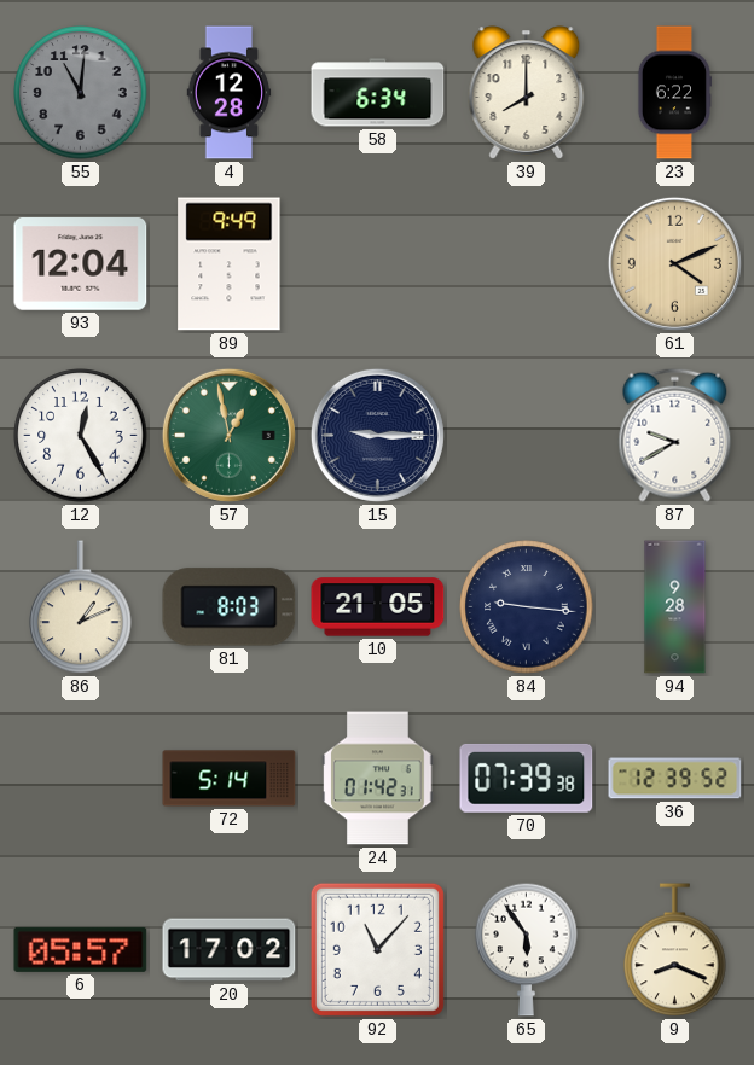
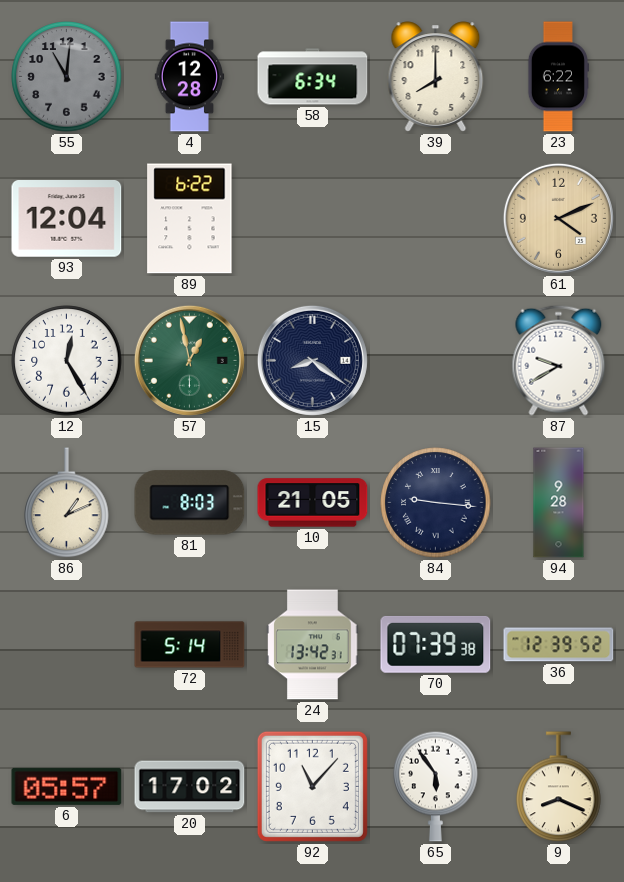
89: 9:49 -> 6:22
15: 9:15 -> 8:21
24: 01:42 -> 13:42
